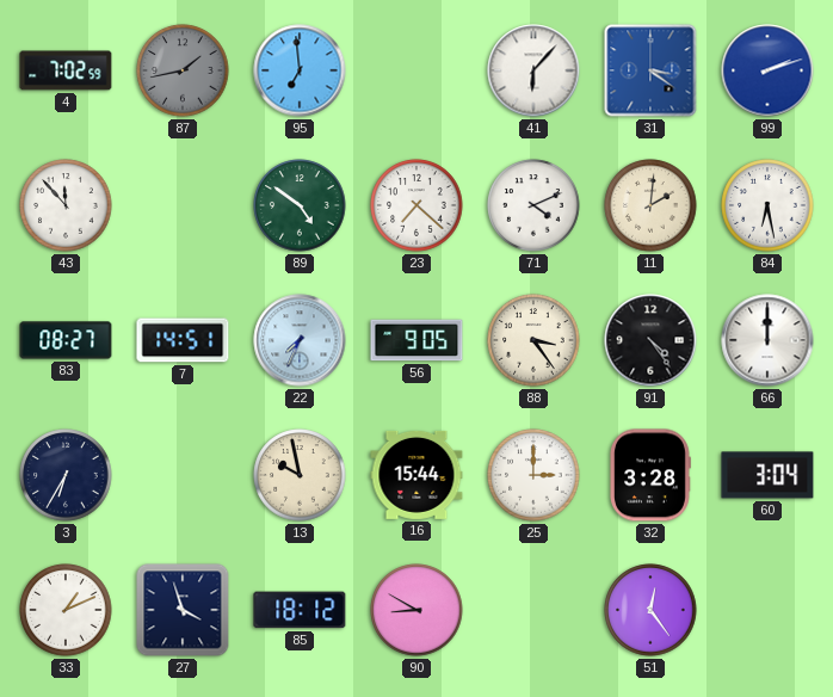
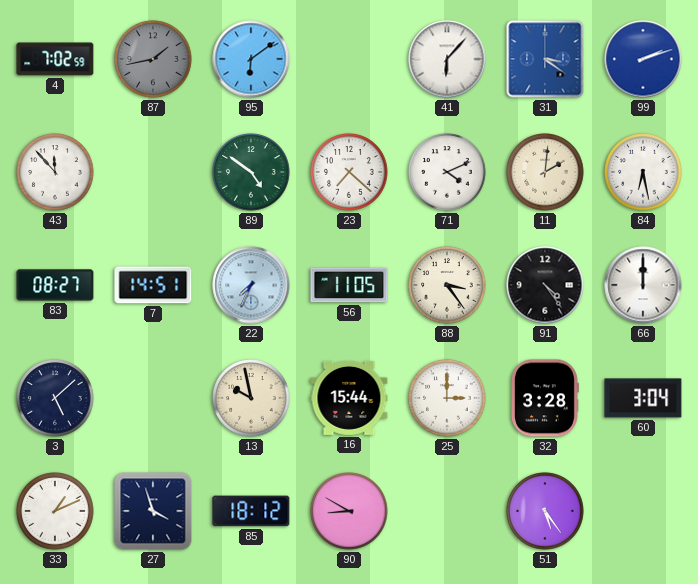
95: 6:59 -> 6:09
56: 9:05 -> 11:05
3: 6:35 -> 5:08
51: 12:24 -> 5:24
